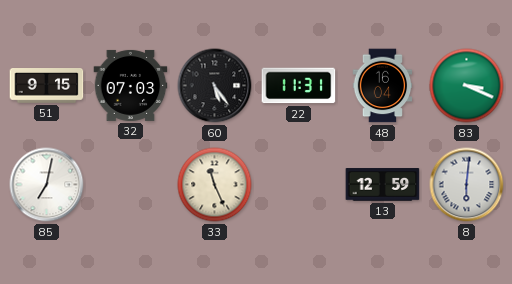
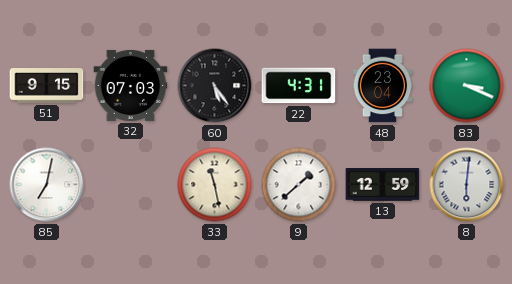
22: 11:31 -> 4:31
48: 16:04 -> 23:04
33: 11:26 -> 11:28
9: none -> 1:38
